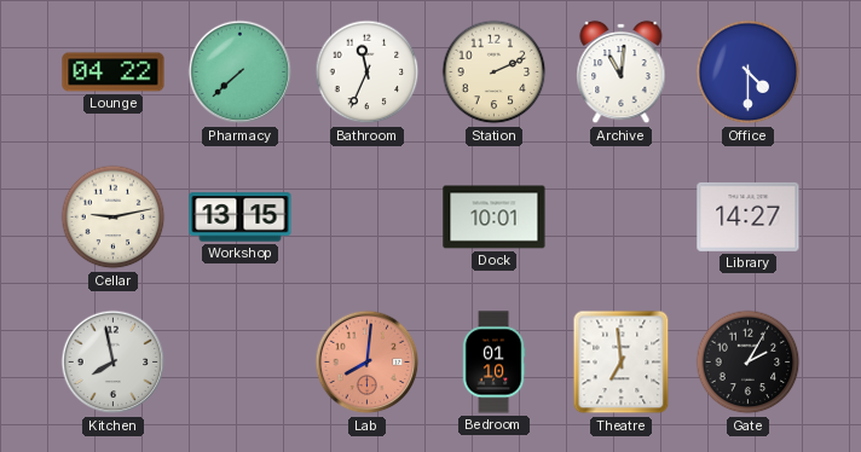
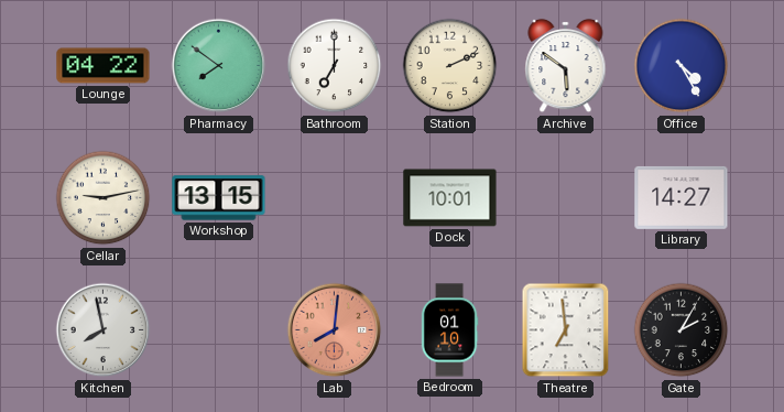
Pharmacy: 7:38 -> 7:51
Bathroom: 11:34 -> 7:00
Archive: 11:01 -> 5:51
Office: 4:30 -> 4:25
